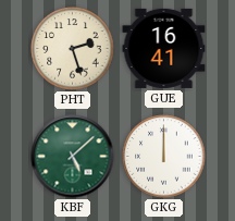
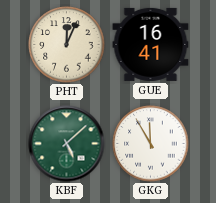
PHT: 2:27 -> 12:04
GKG: 12:00 -> 11:55
